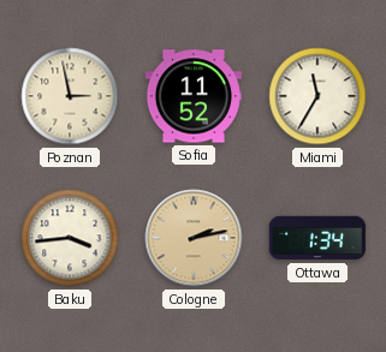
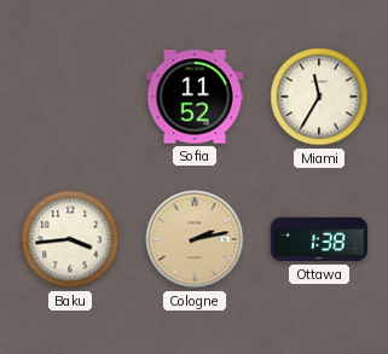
Poznan: 2:58 -> none
Ottawa: 1:34 -> 1:38
